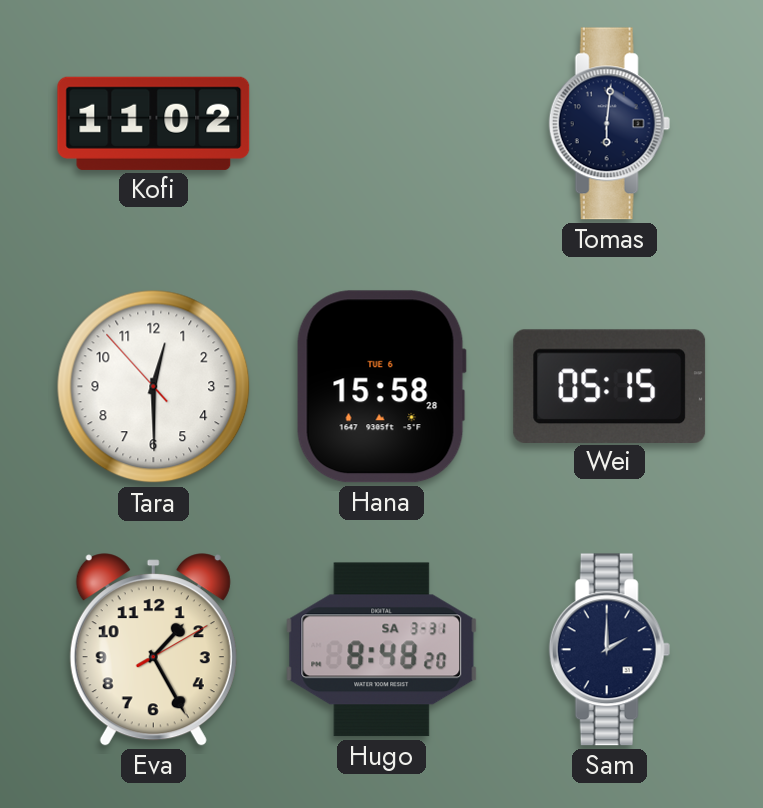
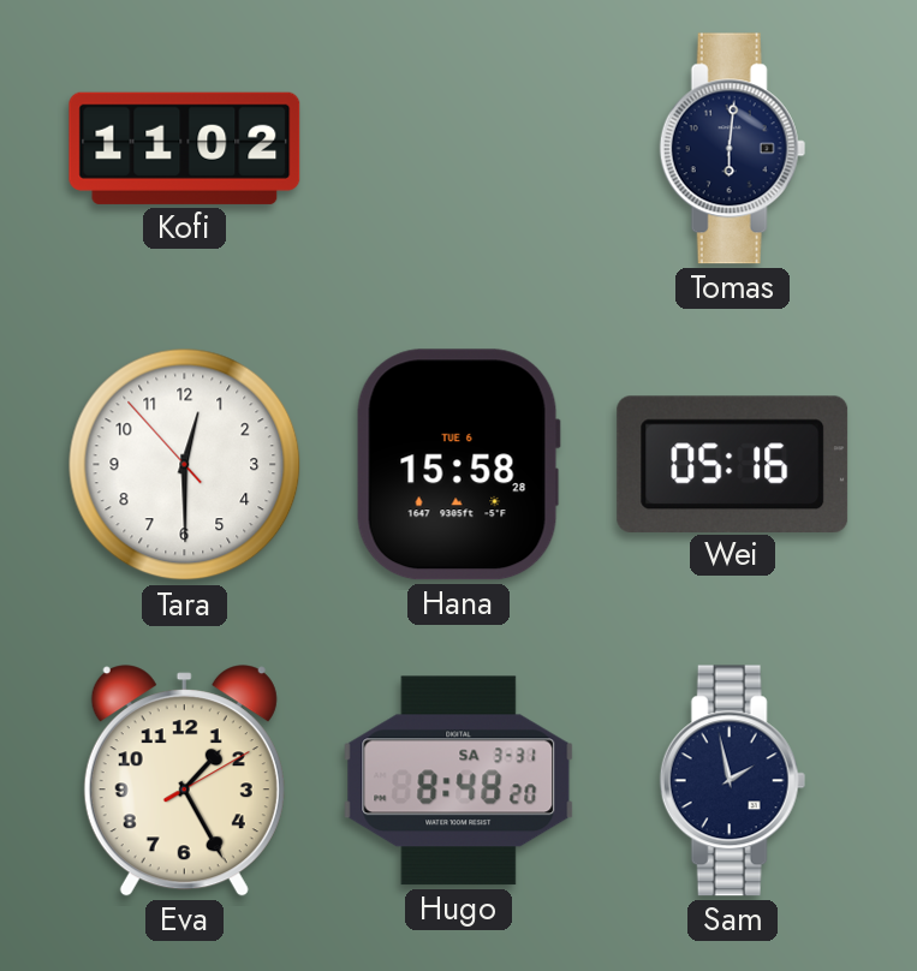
Wei: 05:15 -> 05:16
Sam: 2:00 -> 1:58
